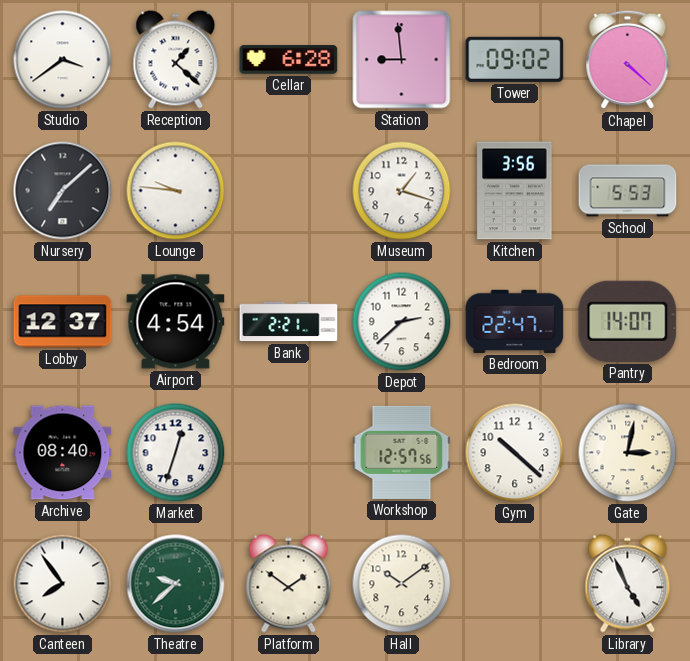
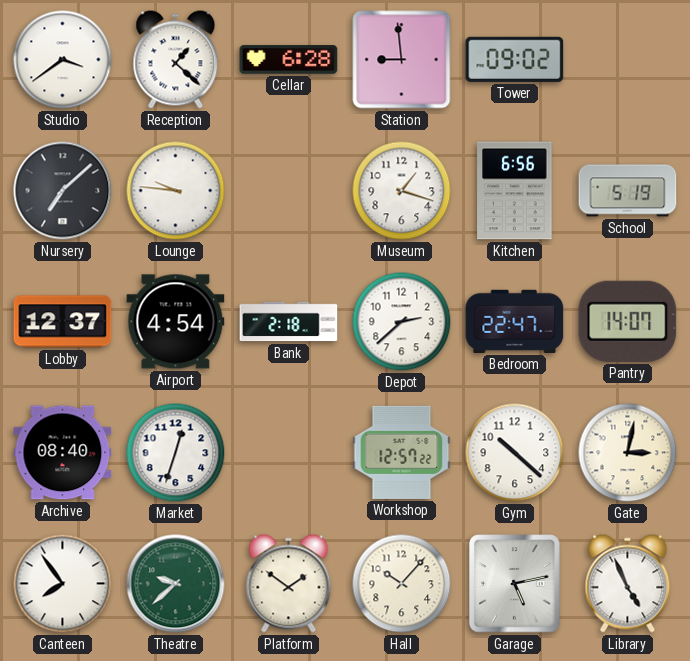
Chapel: 4:22 -> none
Kitchen: 3:56 -> 6:56
School: 5:53 -> 5:19
Bank: 2:21 -> 2:18
Workshop: 12:57:56 -> 12:57:22
Hall: 10:09 -> 10:07
Garage: none -> 5:13
